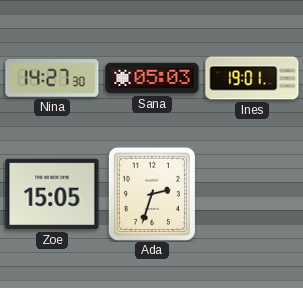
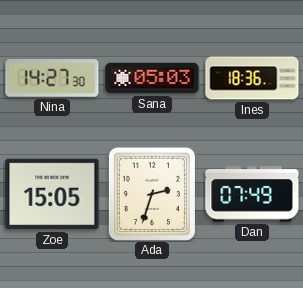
Ines: 19:01 -> 18:36
Dan: none -> 07:49
